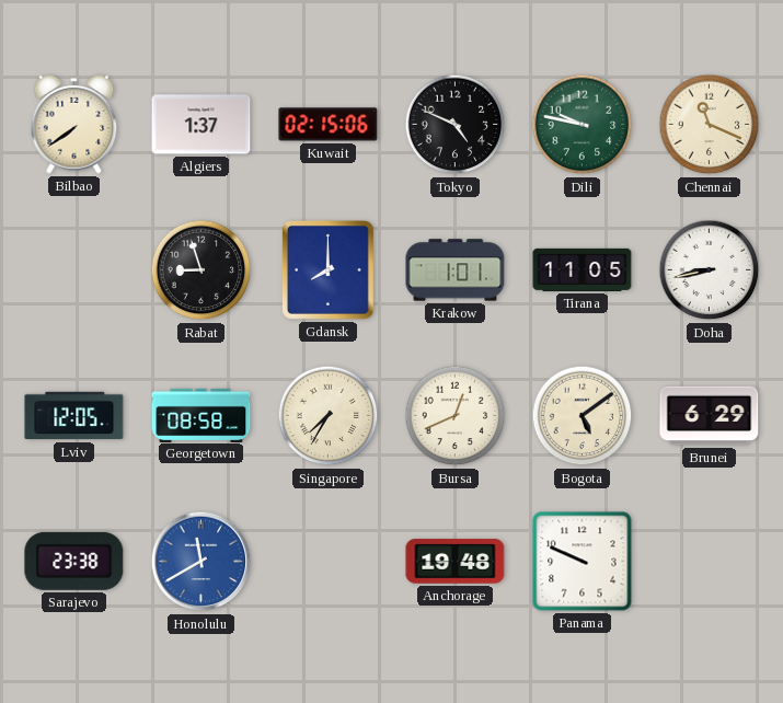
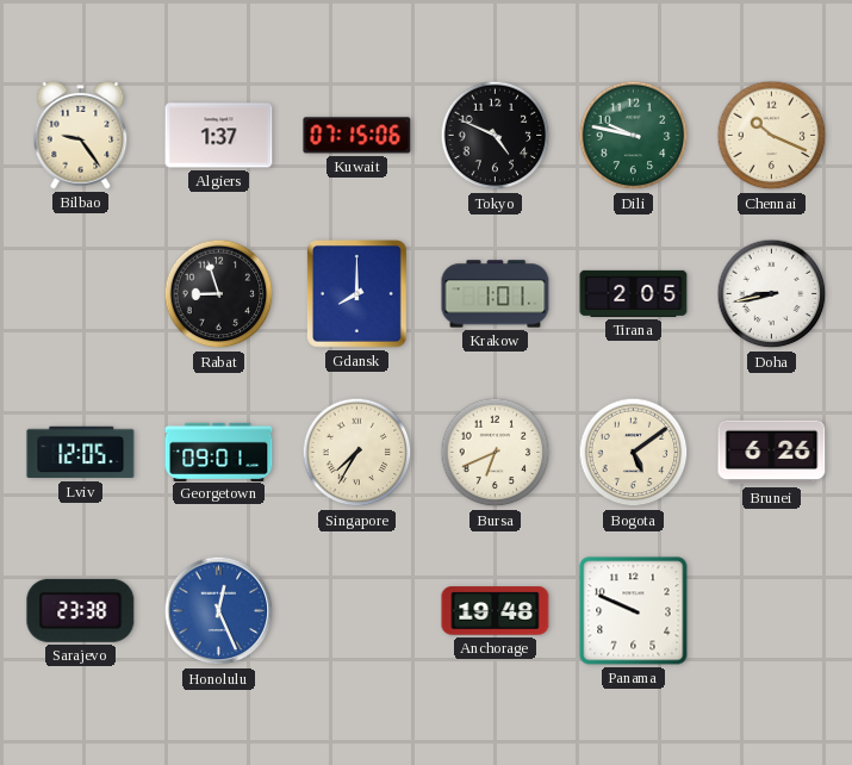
Bilbao: 7:39 -> 9:24
Kuwait: 02:15 -> 07:15
Chennai: 11:19 -> 10:19
Tirana: 11:05 -> 2:05
Georgetown: 08:58 -> 09:01
Bursa: 12:41 -> 6:41
Brunei: 6:29 -> 6:26
Honolulu: 11:40 -> 12:26
